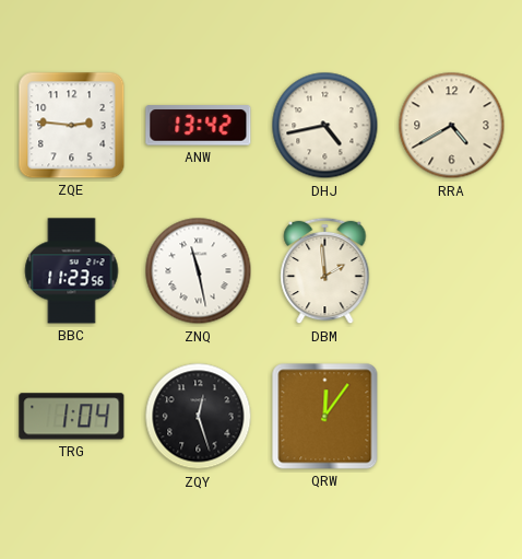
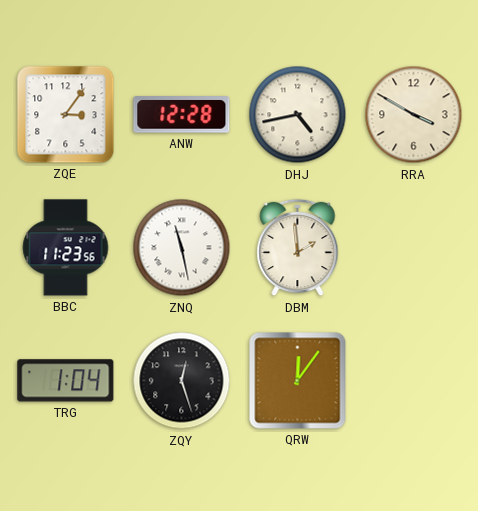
ZQE: 2:46 -> 3:06
ANW: 13:42 -> 12:28
RRA: 4:40 -> 3:50
